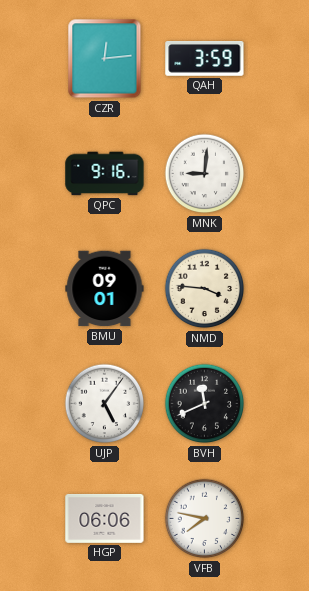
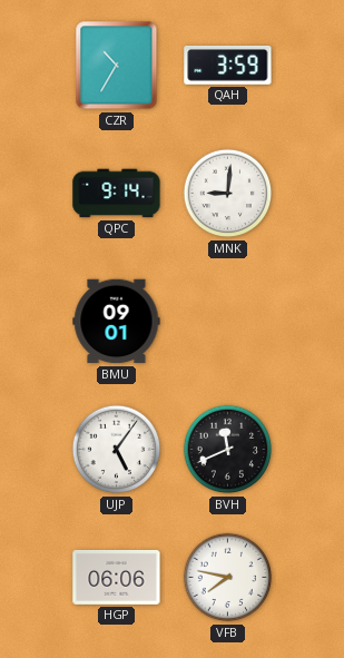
CZR: 12:14 -> 10:35
QPC: 9:16 -> 9:14
NMD: 3:46 -> none
